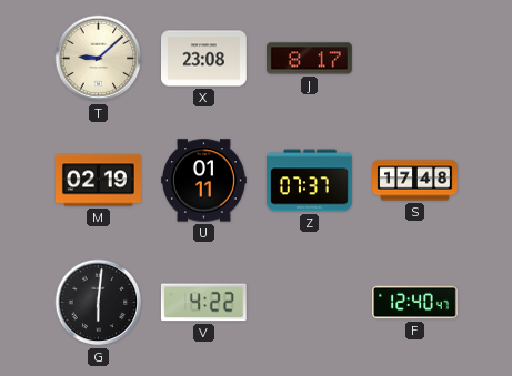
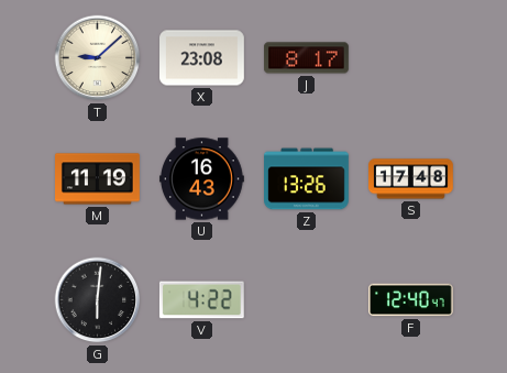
M: 02:19 -> 11:19
U: 01:11 -> 16:43
Z: 07:37 -> 13:26
